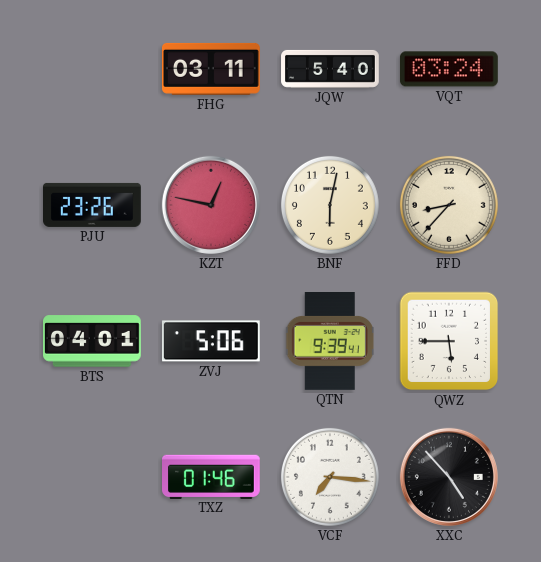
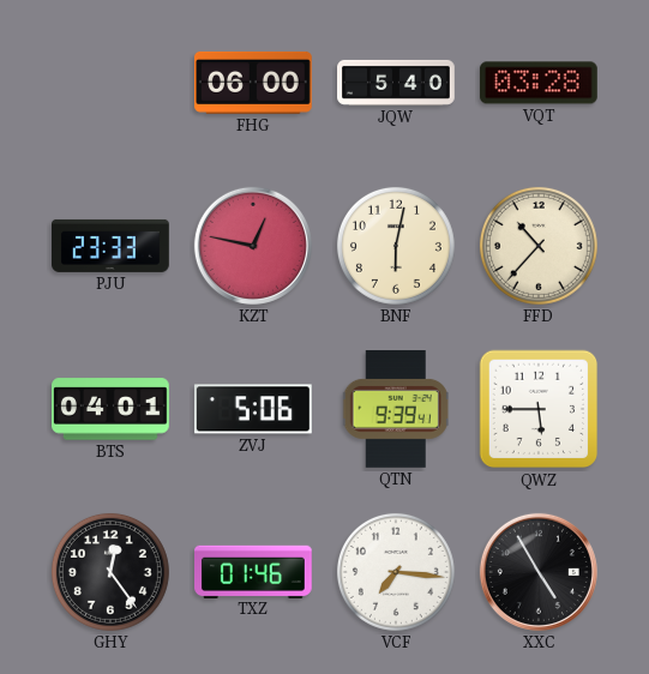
FHG: 03:11 -> 06:00
VQT: 03:24 -> 03:28
PJU: 23:26 -> 23:33
FFD: 8:37 -> 10:37
GHY: none -> 12:24
XXC: 4:53 -> 4:55
